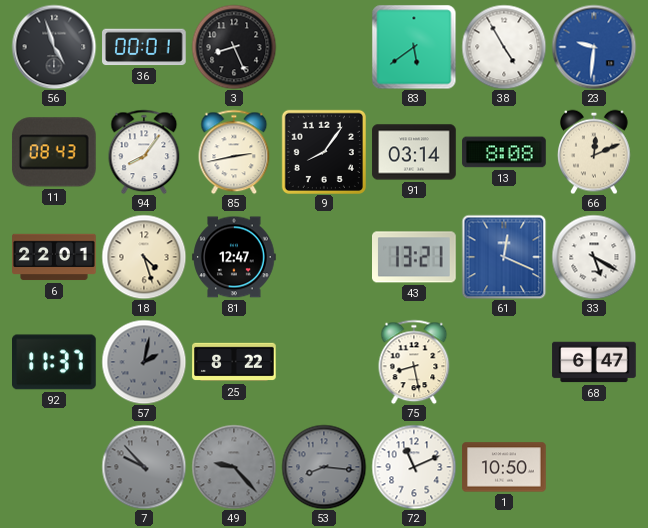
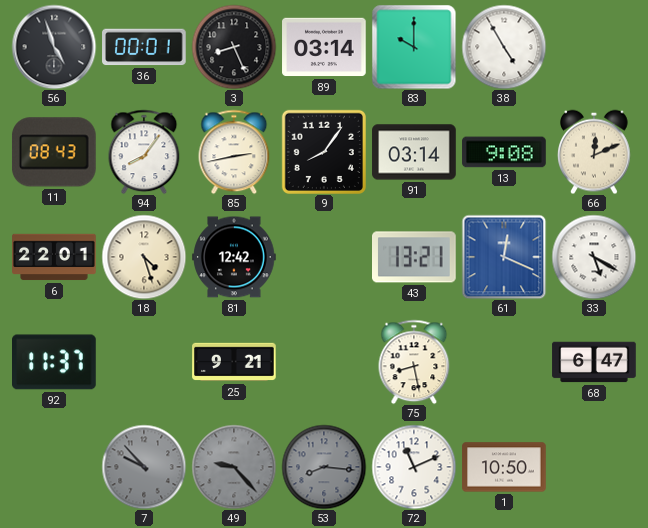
89: none -> 03:14
83: 5:39 -> 10:00
23: 9:31 -> none
13: 8:08 -> 9:08
81: 12:47 -> 12:42
57: 2:02 -> none
25: 8:22 -> 9:21
